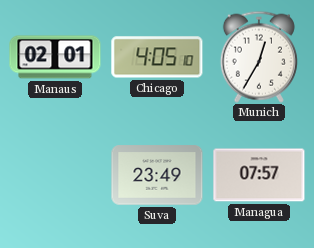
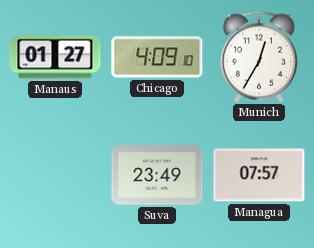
Manaus: 02:01 -> 01:27
Chicago: 4:05 -> 4:09
